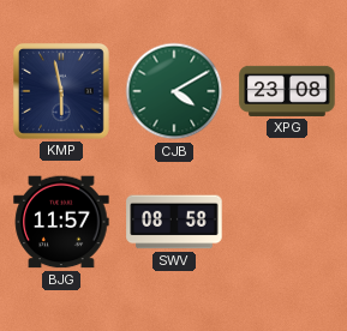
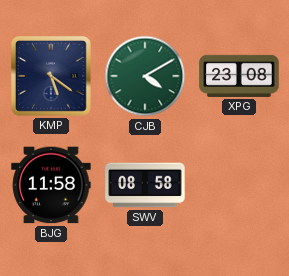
KMP: 5:58 -> 5:21
BJG: 11:57 -> 11:58
